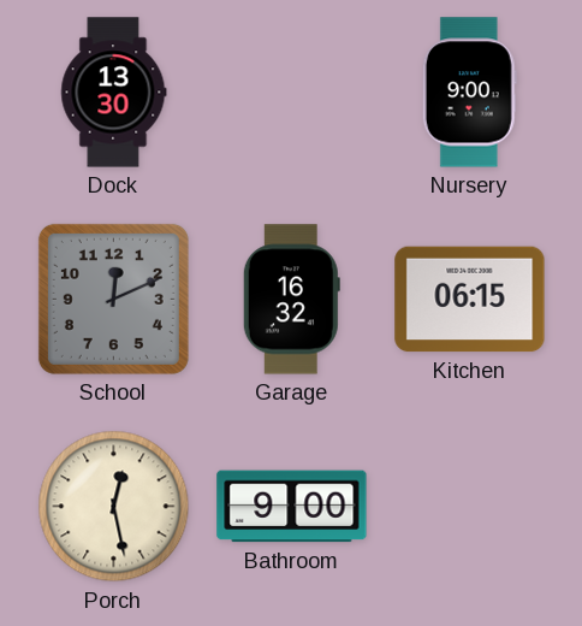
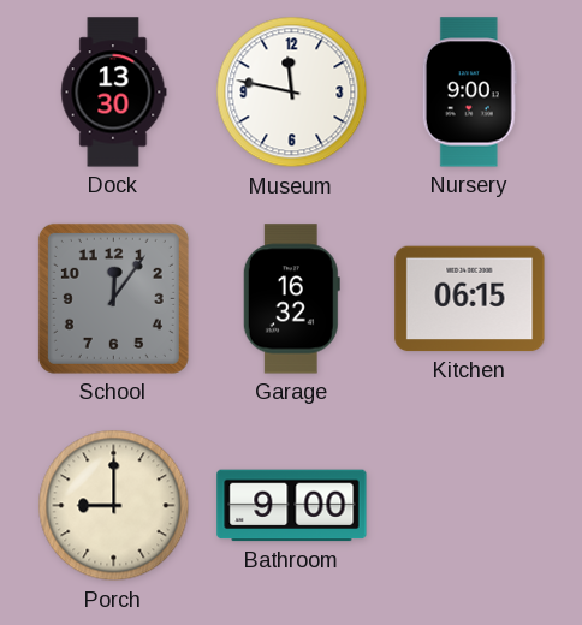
Museum: none -> 11:47
School: 12:11 -> 12:06
Porch: 12:28 -> 9:00
